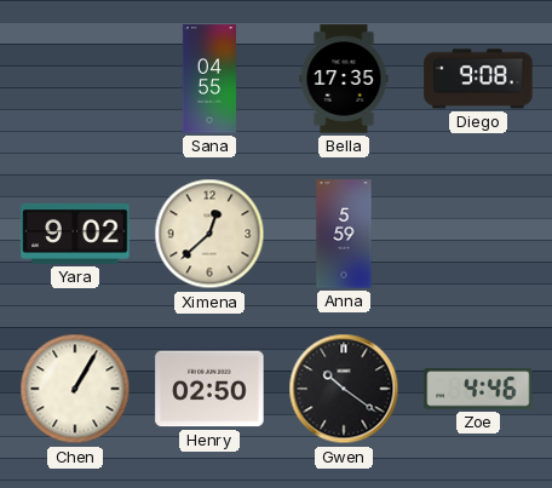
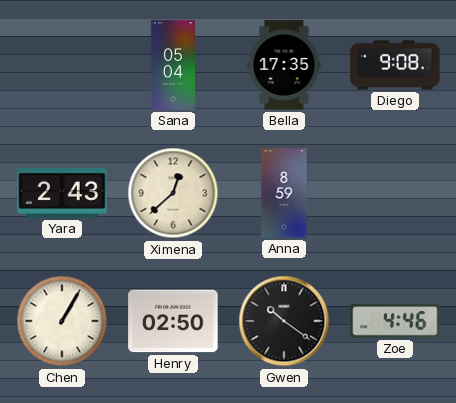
Sana: 04:55 -> 05:04
Yara: 9:02 -> 2:43
Anna: 5:59 -> 8:59
